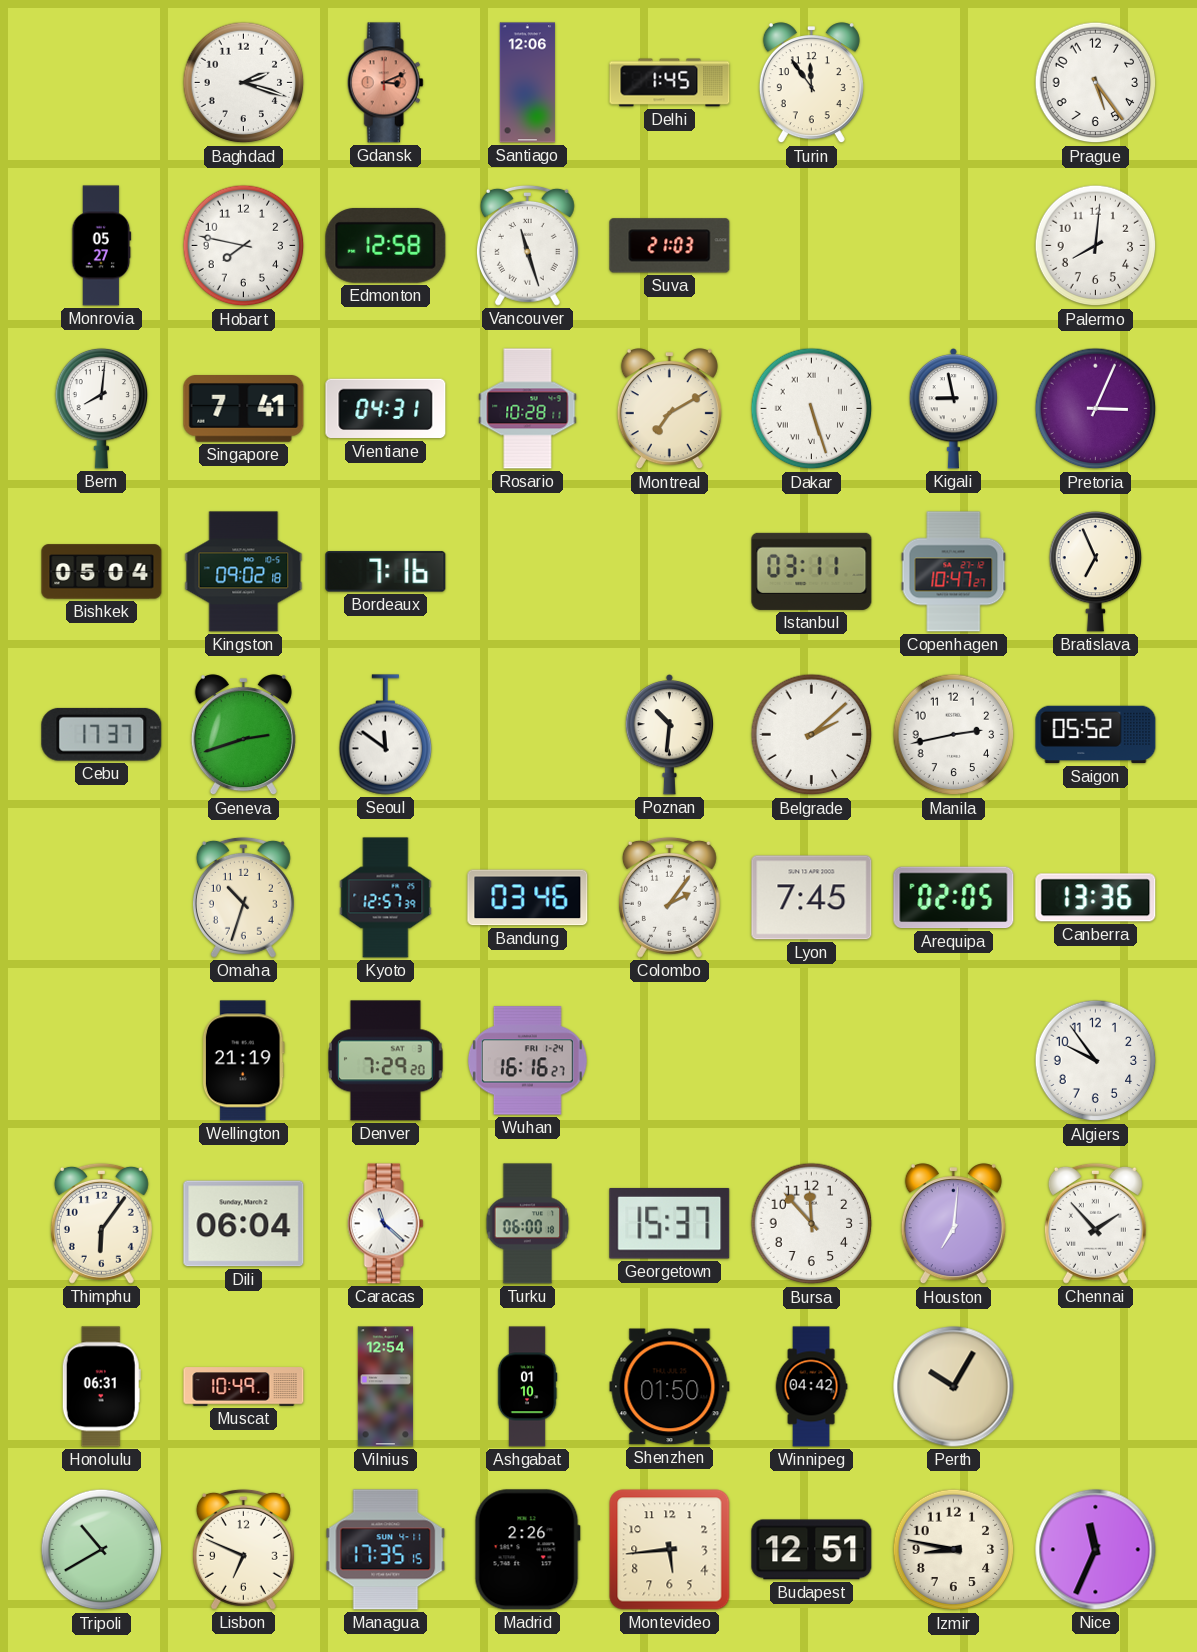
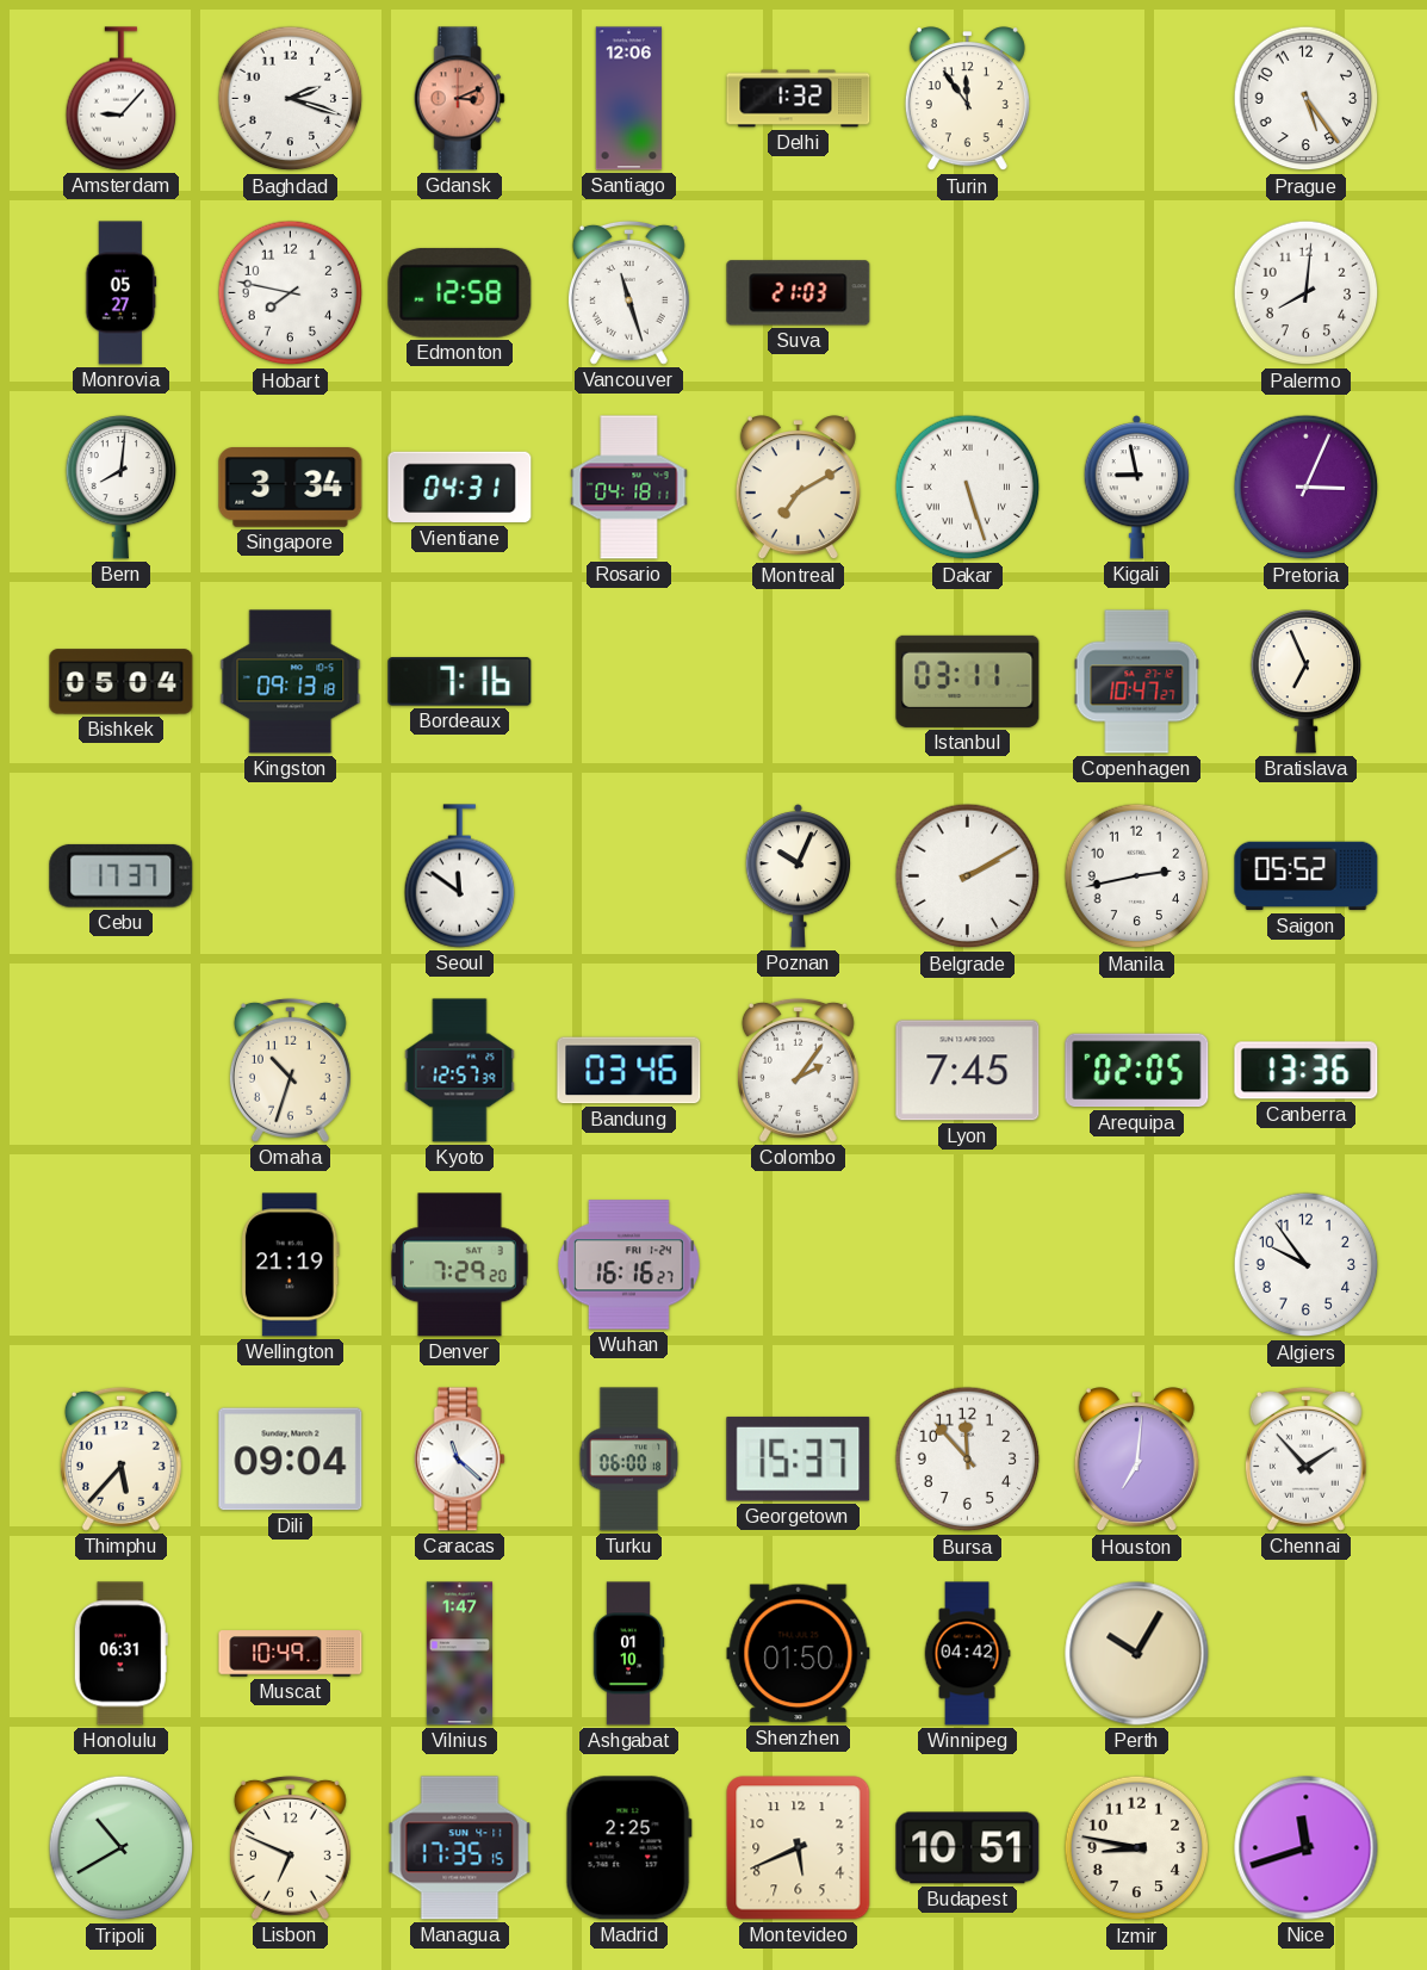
Amsterdam: none -> 9:07
Delhi: 1:45 -> 1:32
Singapore: 7:41 -> 3:34
Rosario: 10:28 -> 04:18
Kingston: 09:02 -> 09:13
Geneva: 2:42 -> none
Poznan: 10:31 -> 10:04
Belgrade: 2:08 -> 2:10
Thimphu: 6:06 -> 5:37
Dili: 06:04 -> 09:04
Vilnius: 12:54 -> 1:47
Madrid: 2:26 -> 2:25
Montevideo: 5:44 -> 5:41
Budapest: 12:51 -> 10:51
Nice: 11:34 -> 11:42
